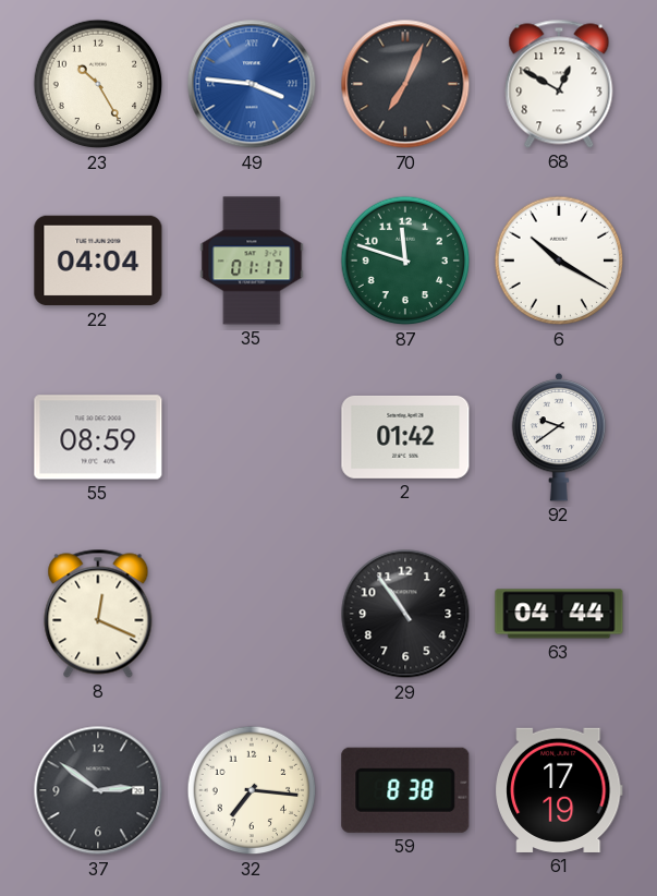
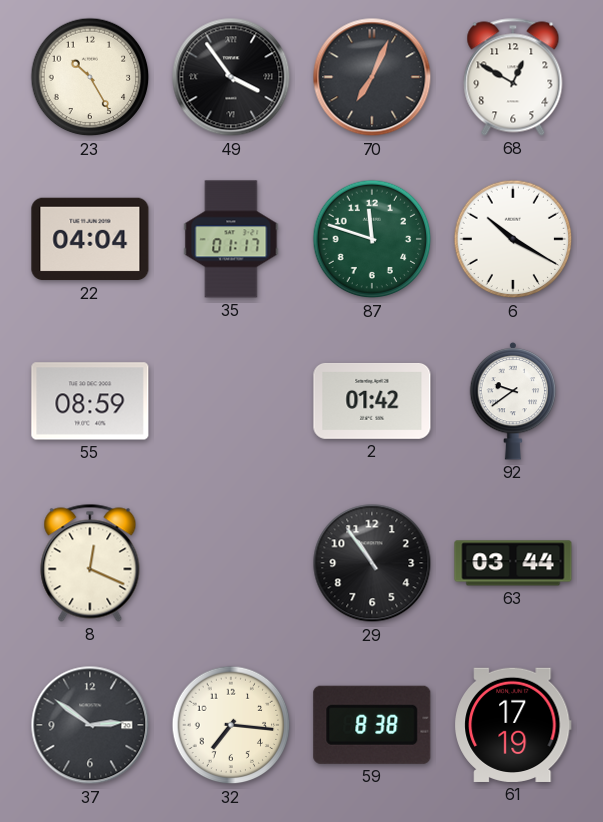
49: 3:46 -> 3:54
49 dial: blue -> black
63: 04:44 -> 03:44
